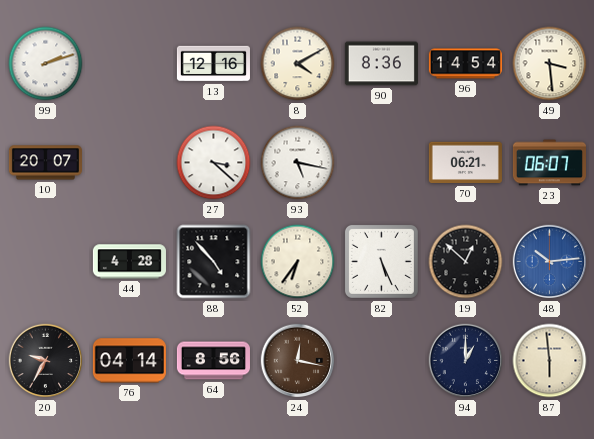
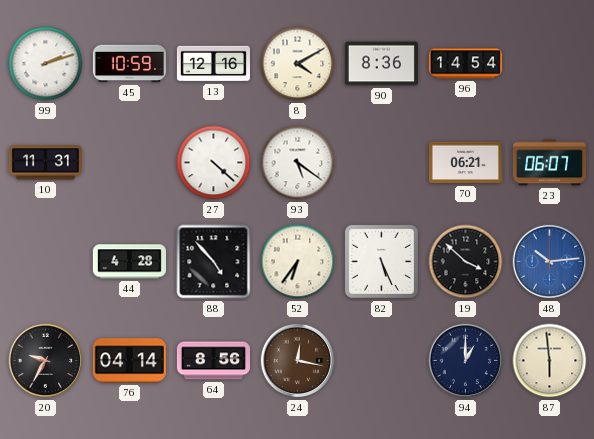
45: none -> 10:59
49: 3:29 -> none
10: 20:07 -> 11:31
27: 3:22 -> 4:22
93: 5:17 -> 5:21
19: 12:52 -> 3:52
